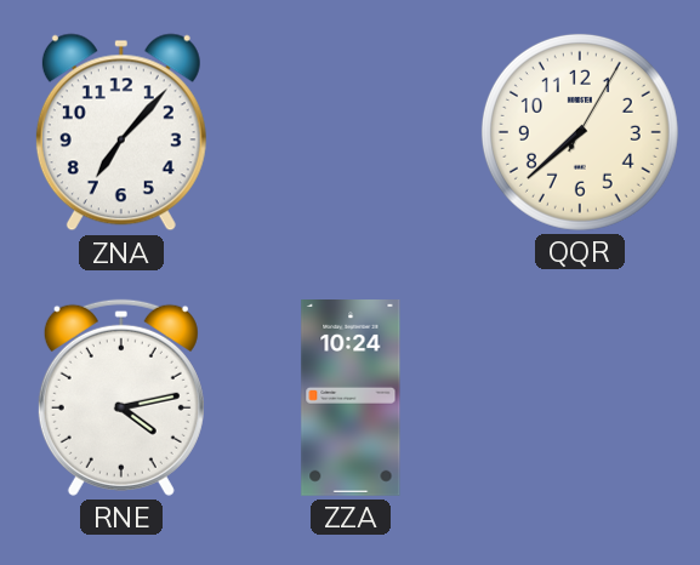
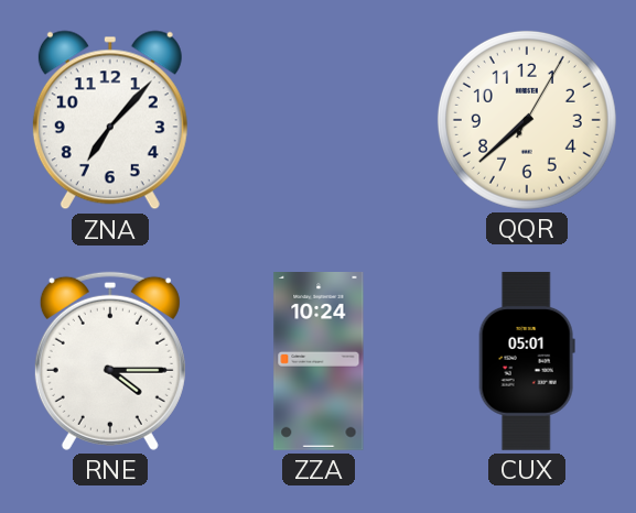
RNE: 4:13 -> 4:15
CUX: none -> 05:01
